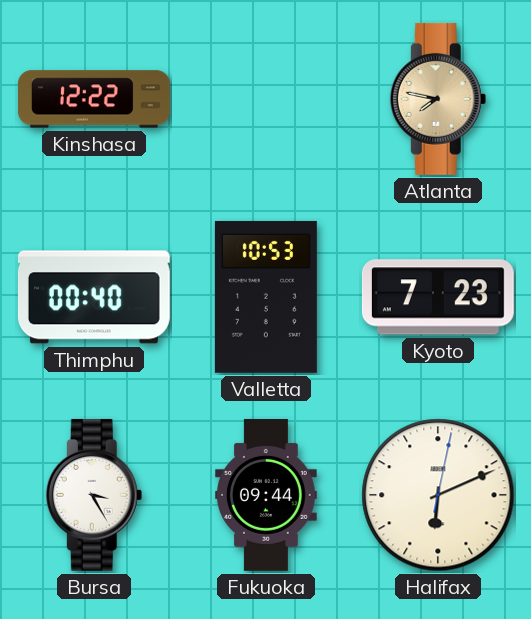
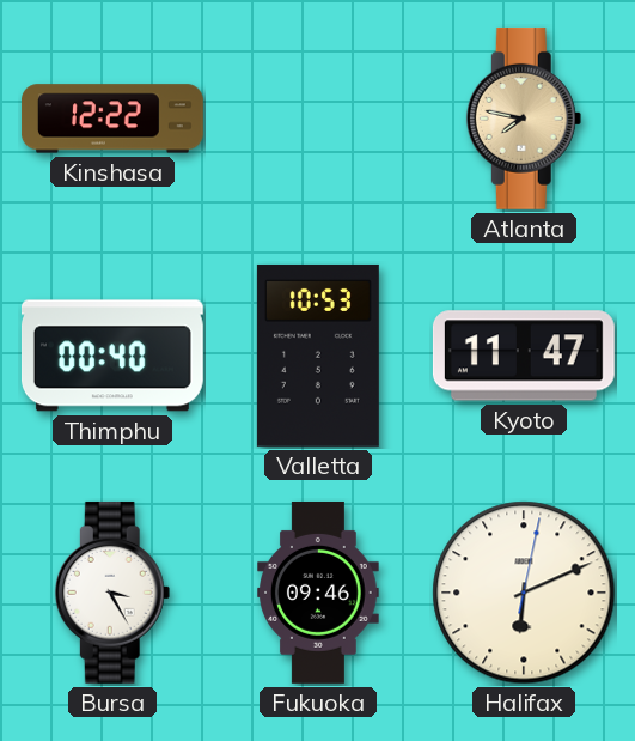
Kyoto: 7:23 -> 11:47
Fukuoka: 09:44 -> 09:46
